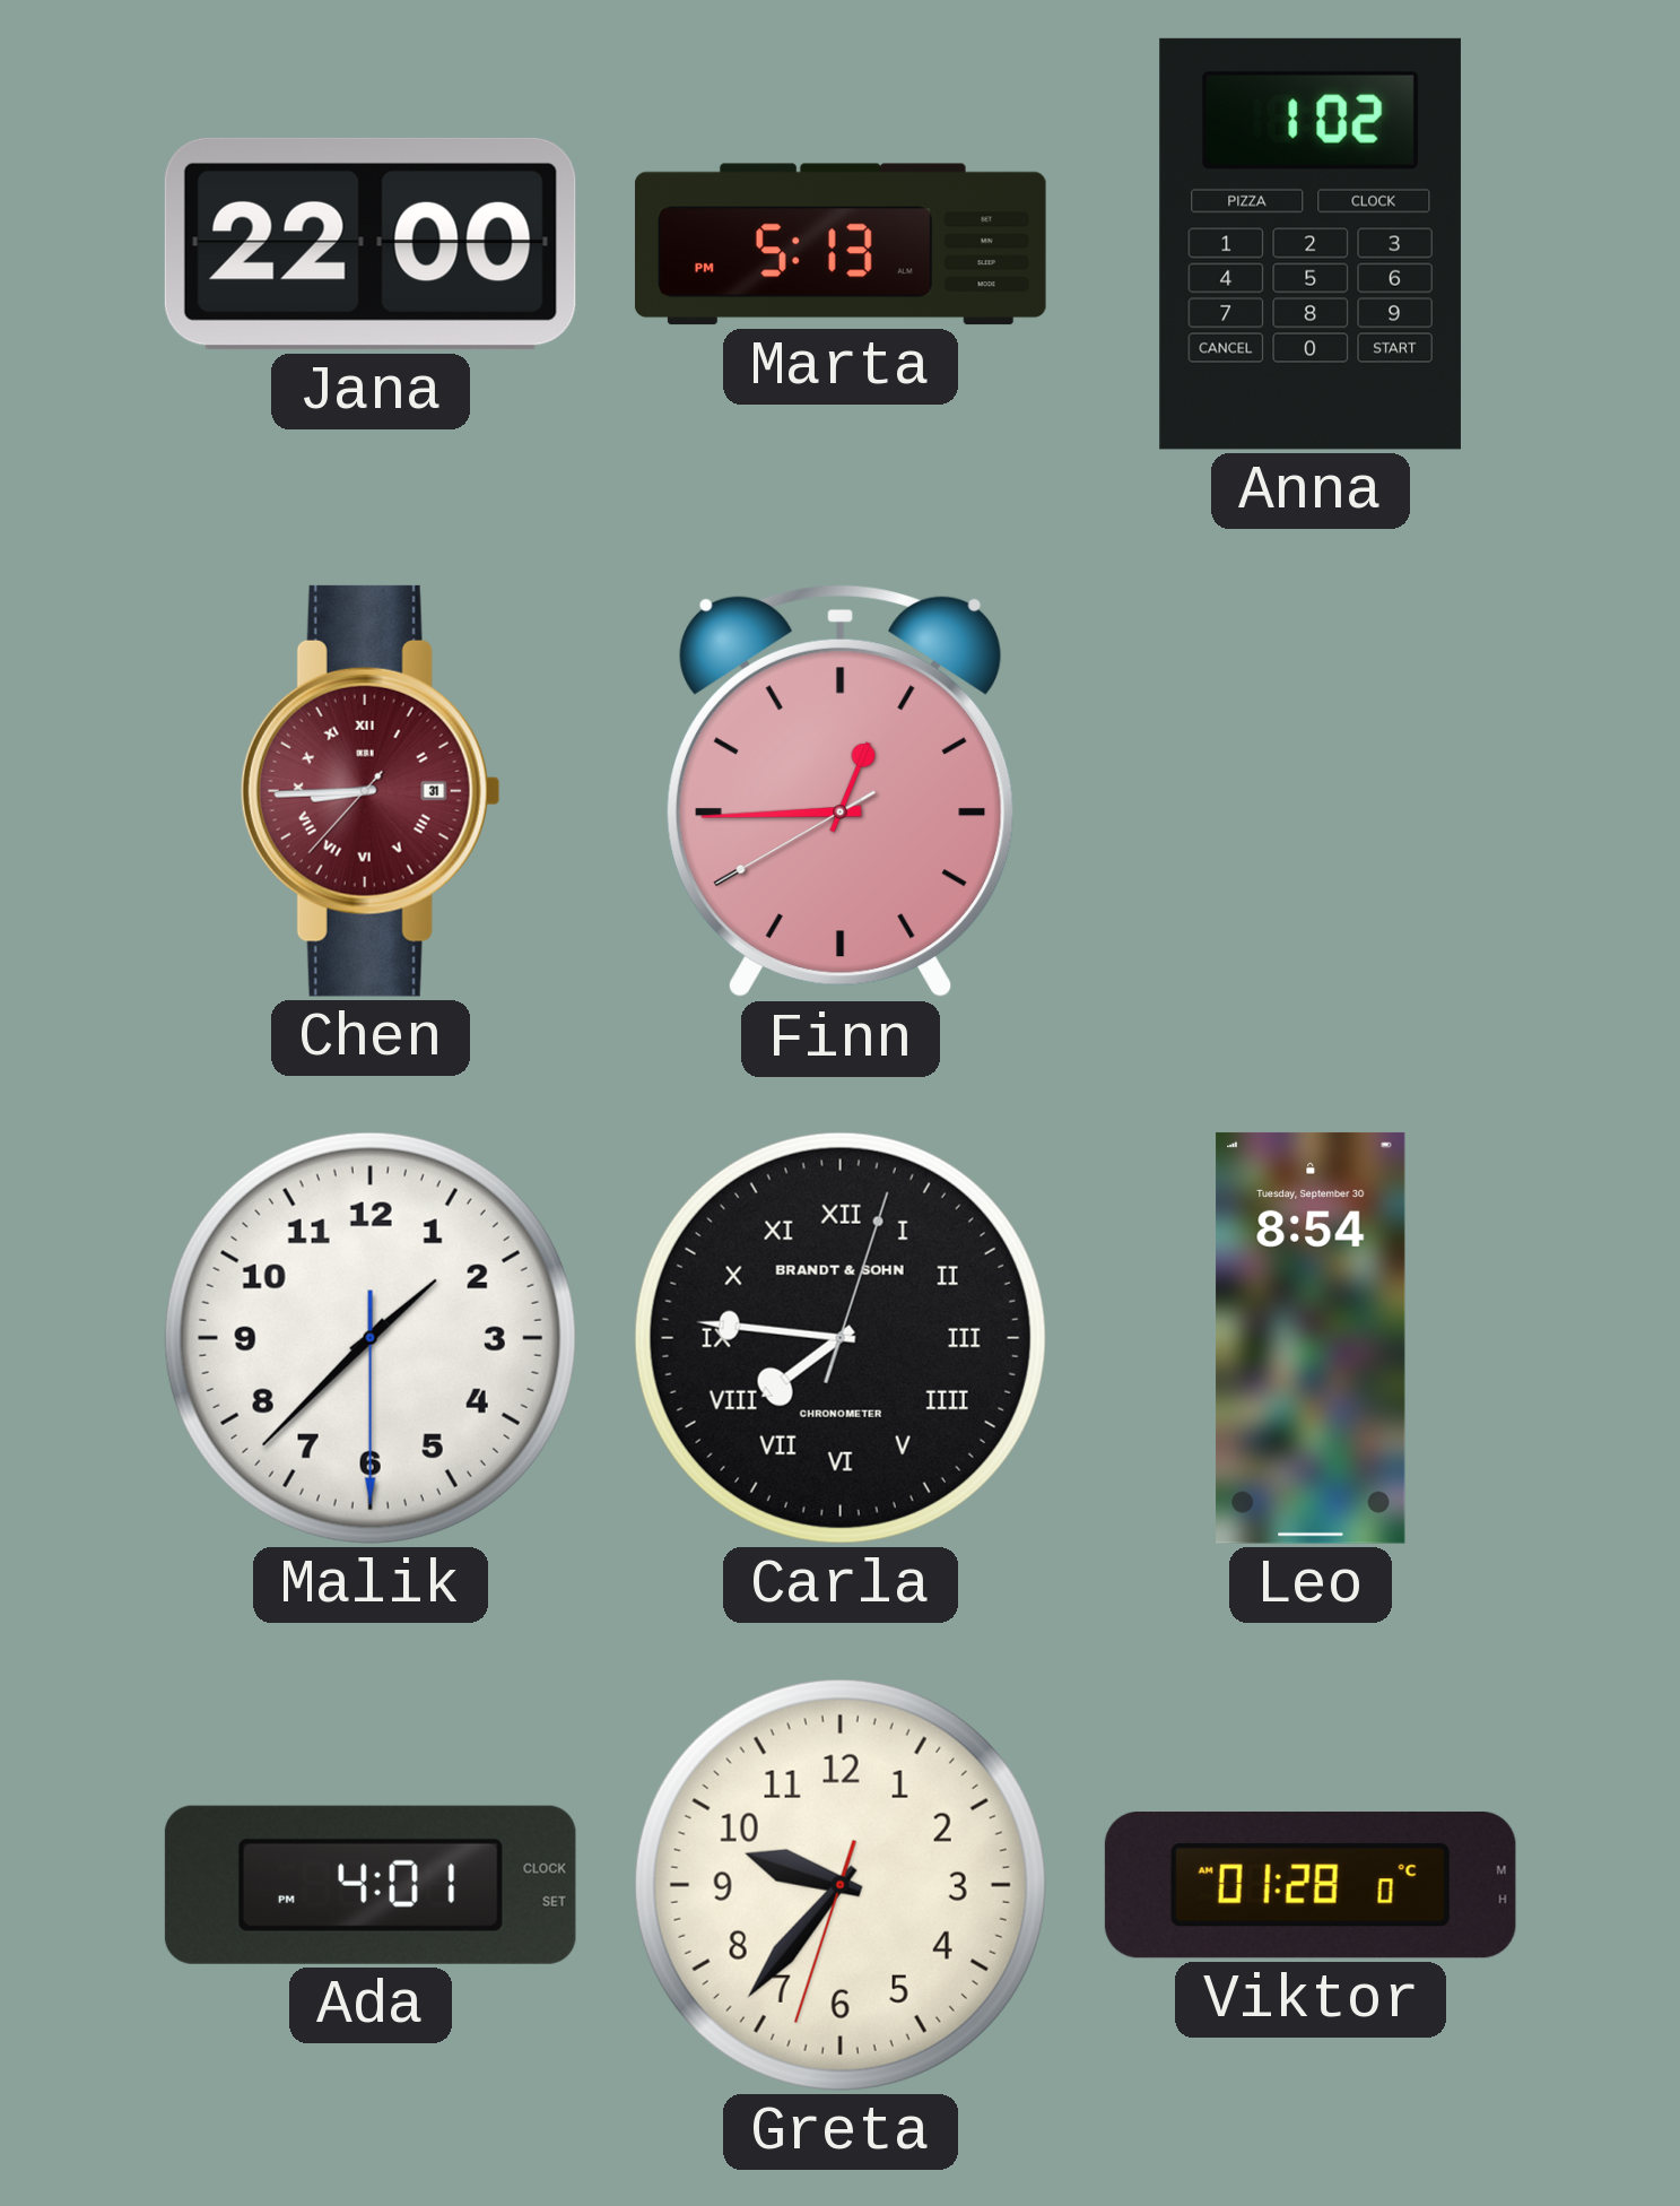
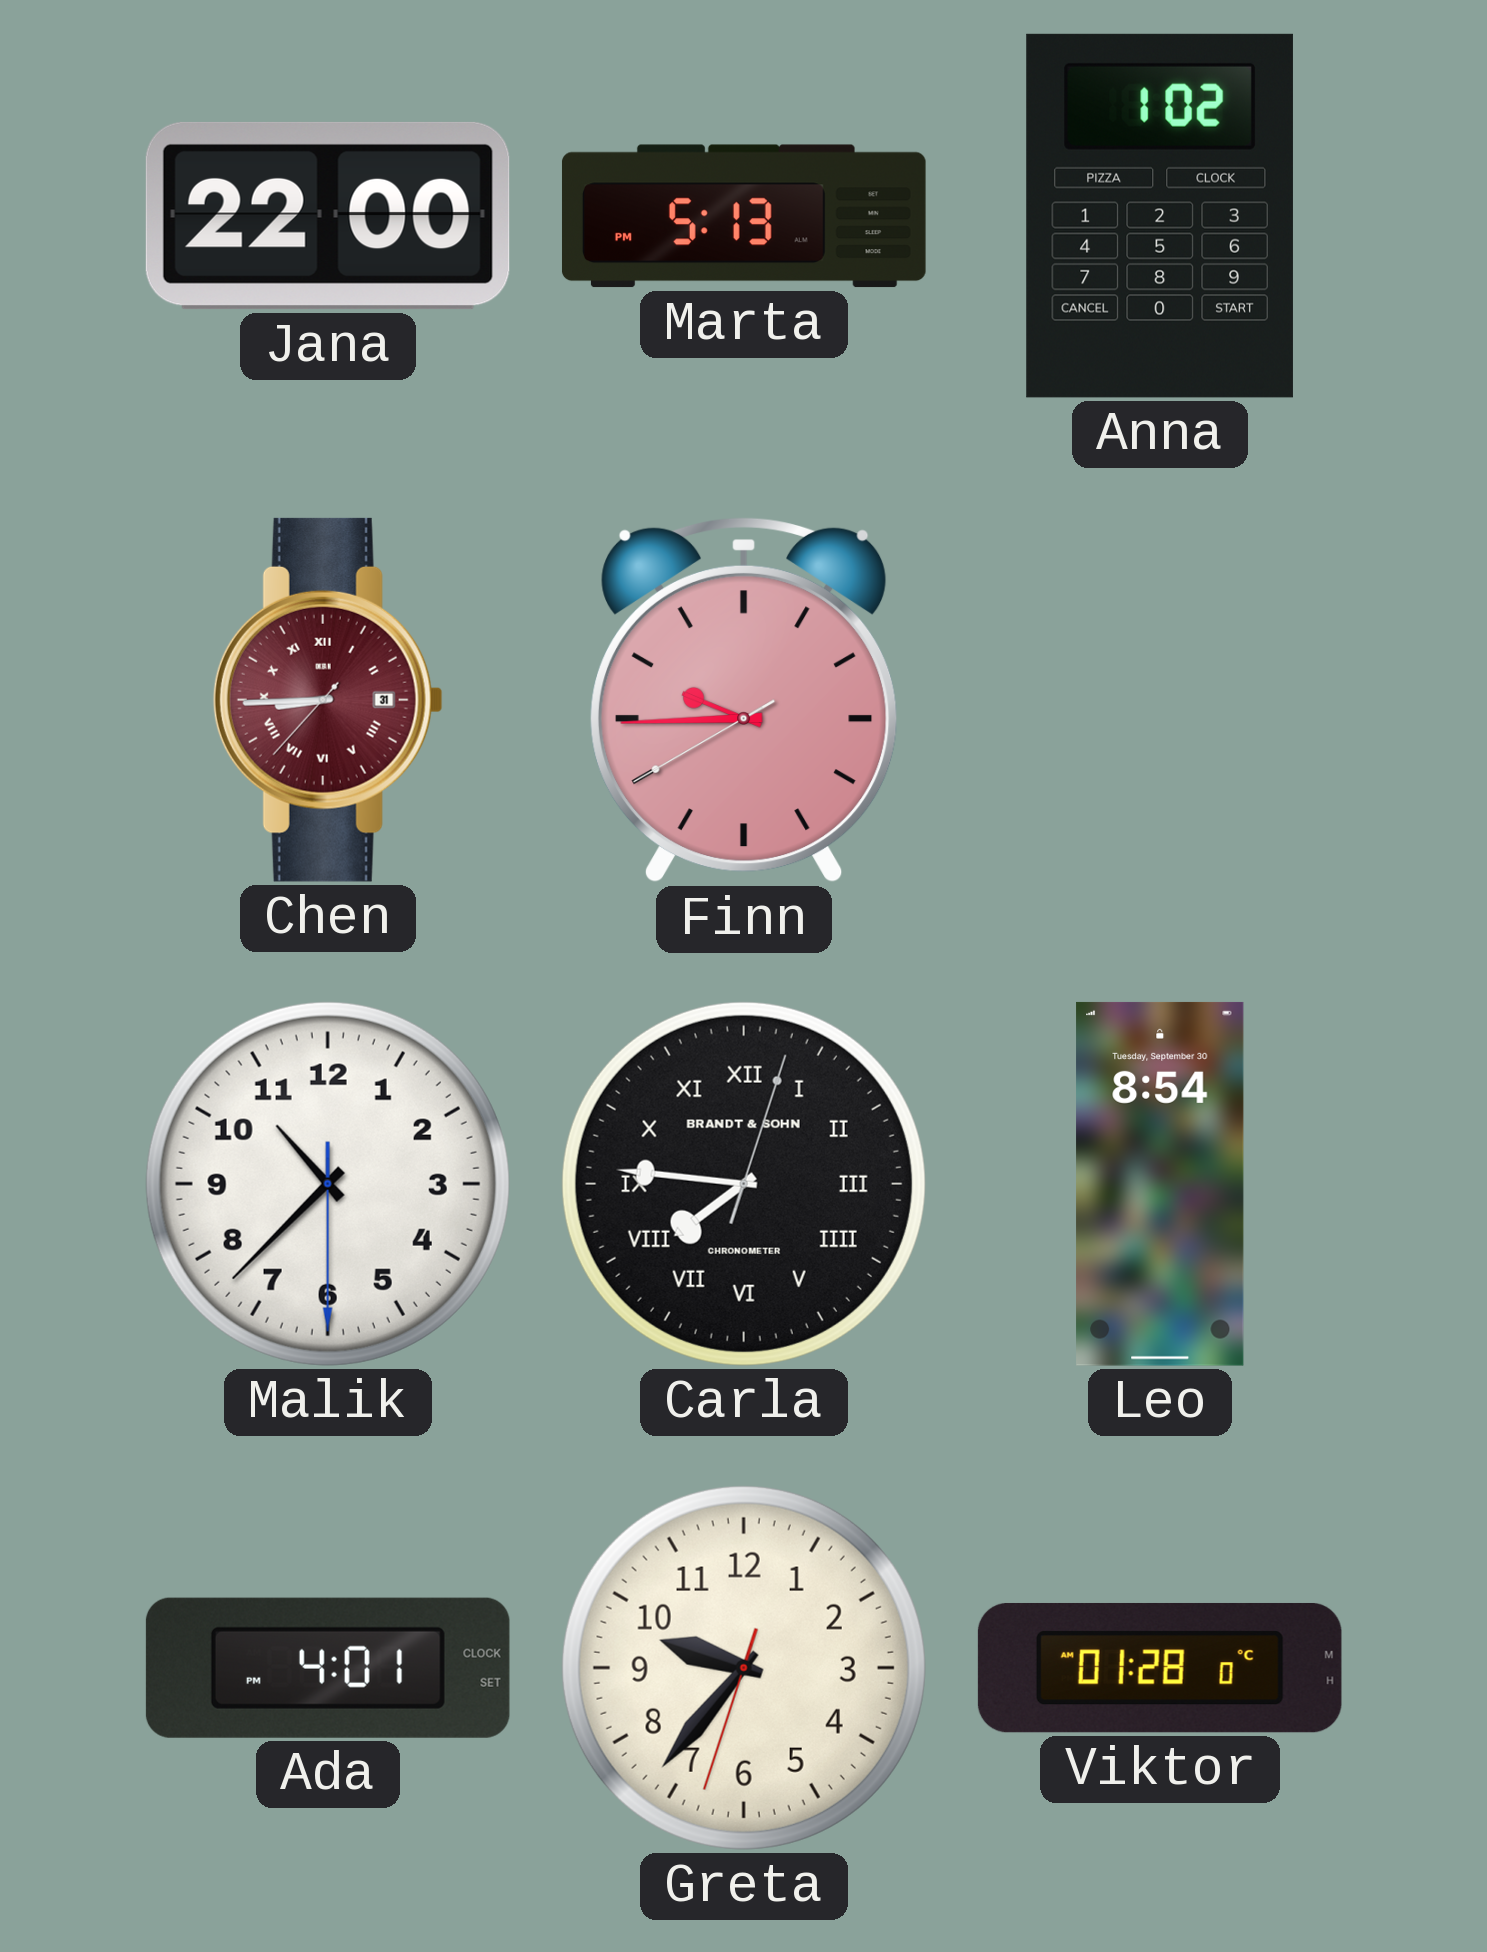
Finn: 12:44 -> 9:44
Malik: 1:37 -> 10:37
